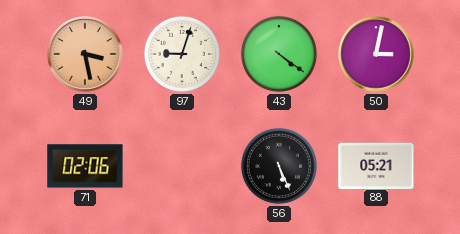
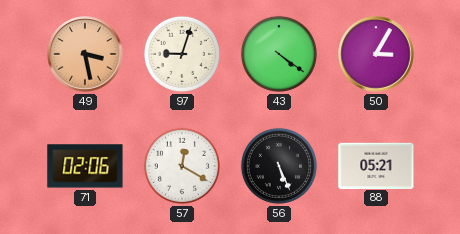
50: 3:02 -> 3:05
57: none -> 12:20
